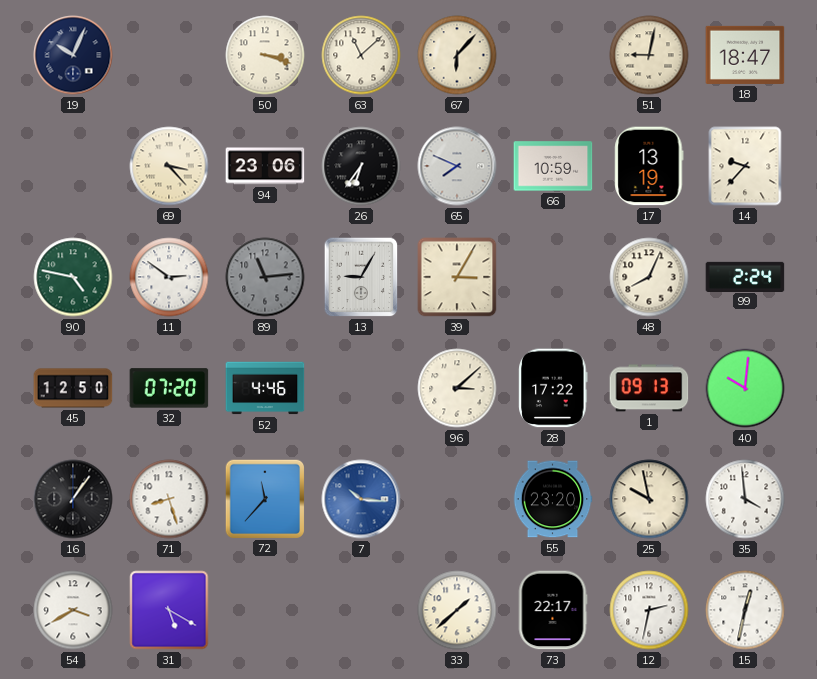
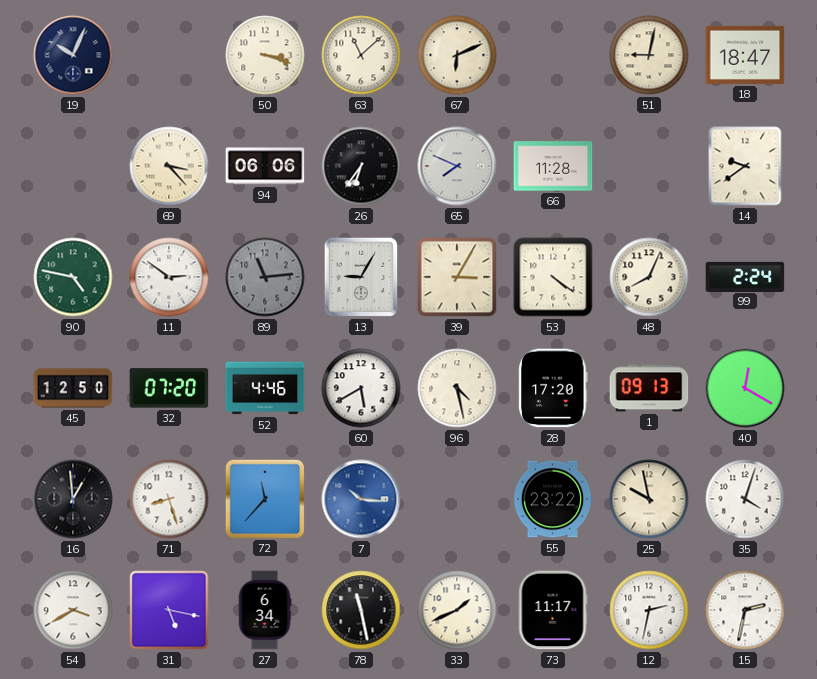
67: 6:07 -> 6:11
94: 23:06 -> 06:06
66: 10:59 -> 11:28
17: 13:19 -> none
14: 9:37 -> 9:39
53: none -> 4:21
60: none -> 5:40
96: 3:08 -> 4:28
28: 17:22 -> 17:20
40: 10:01 -> 12:20
16: 1:06 -> 12:59
55: 23:20 -> 23:22
35: 3:59 -> 4:03
31: 5:20 -> 5:17
27: none -> 6:34
78: none -> 11:28
33: 1:38 -> 1:41
73: 22:17 -> 11:17
15: 12:32 -> 2:32
